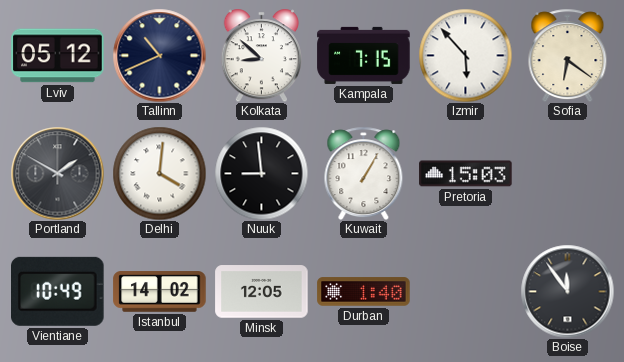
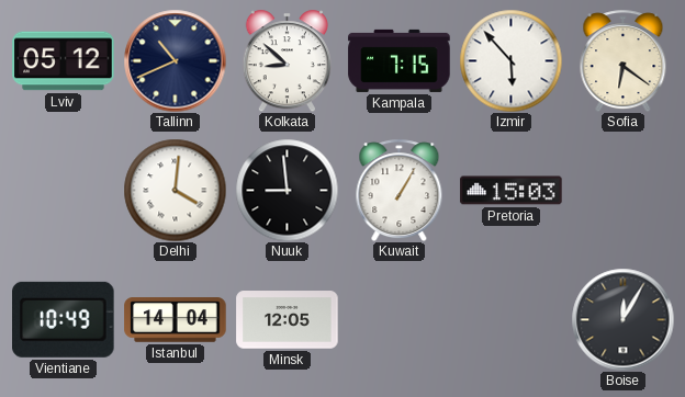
Portland: 1:50 -> none
Istanbul: 14:02 -> 14:04
Durban: 1:40 -> none
Boise: 11:54 -> 12:05
